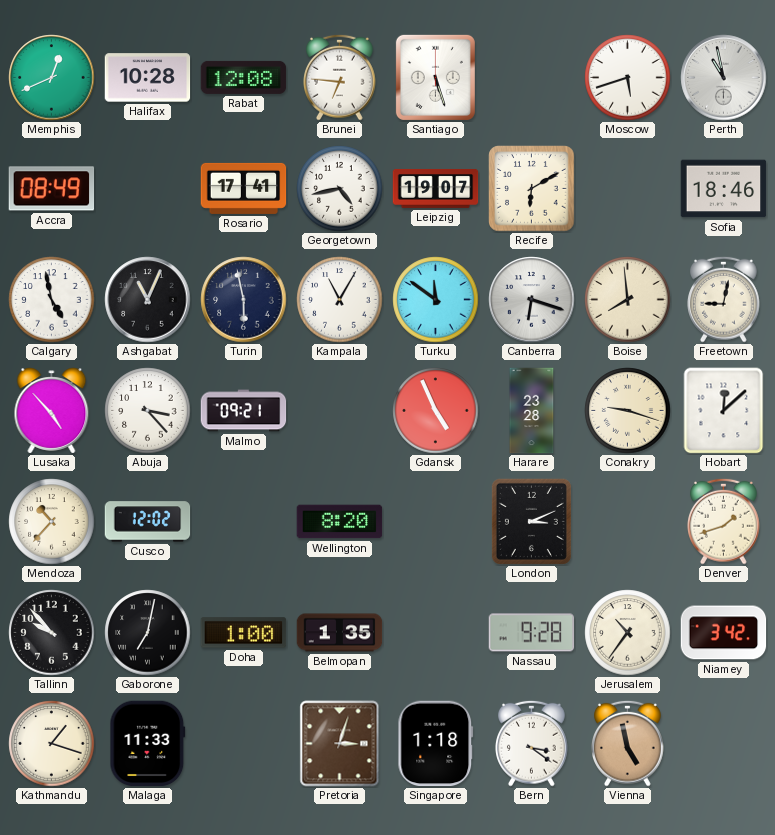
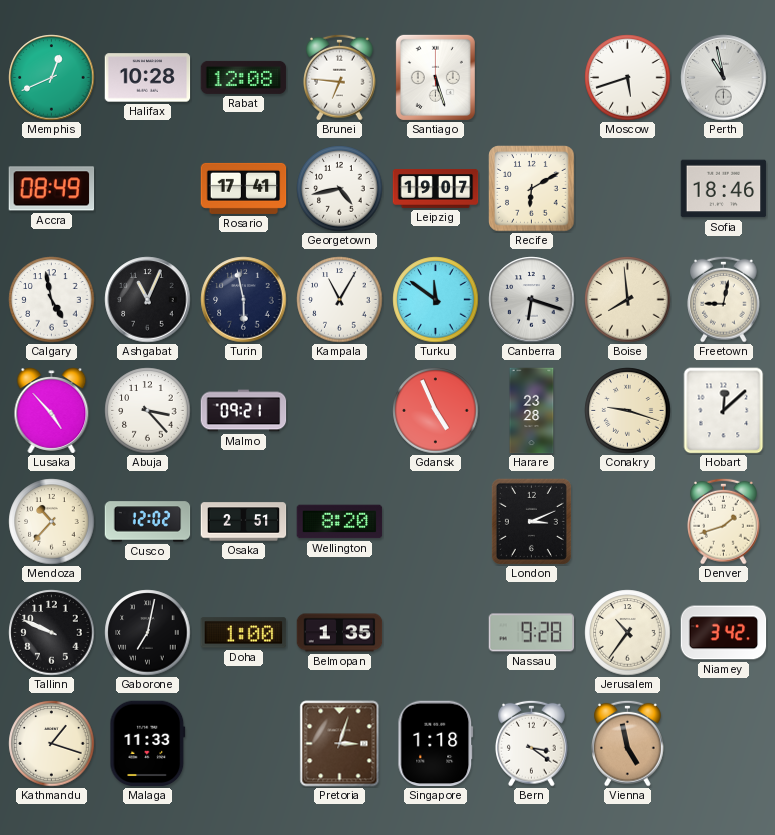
Osaka: none -> 2:51
Tallinn: 9:53 -> 9:49
